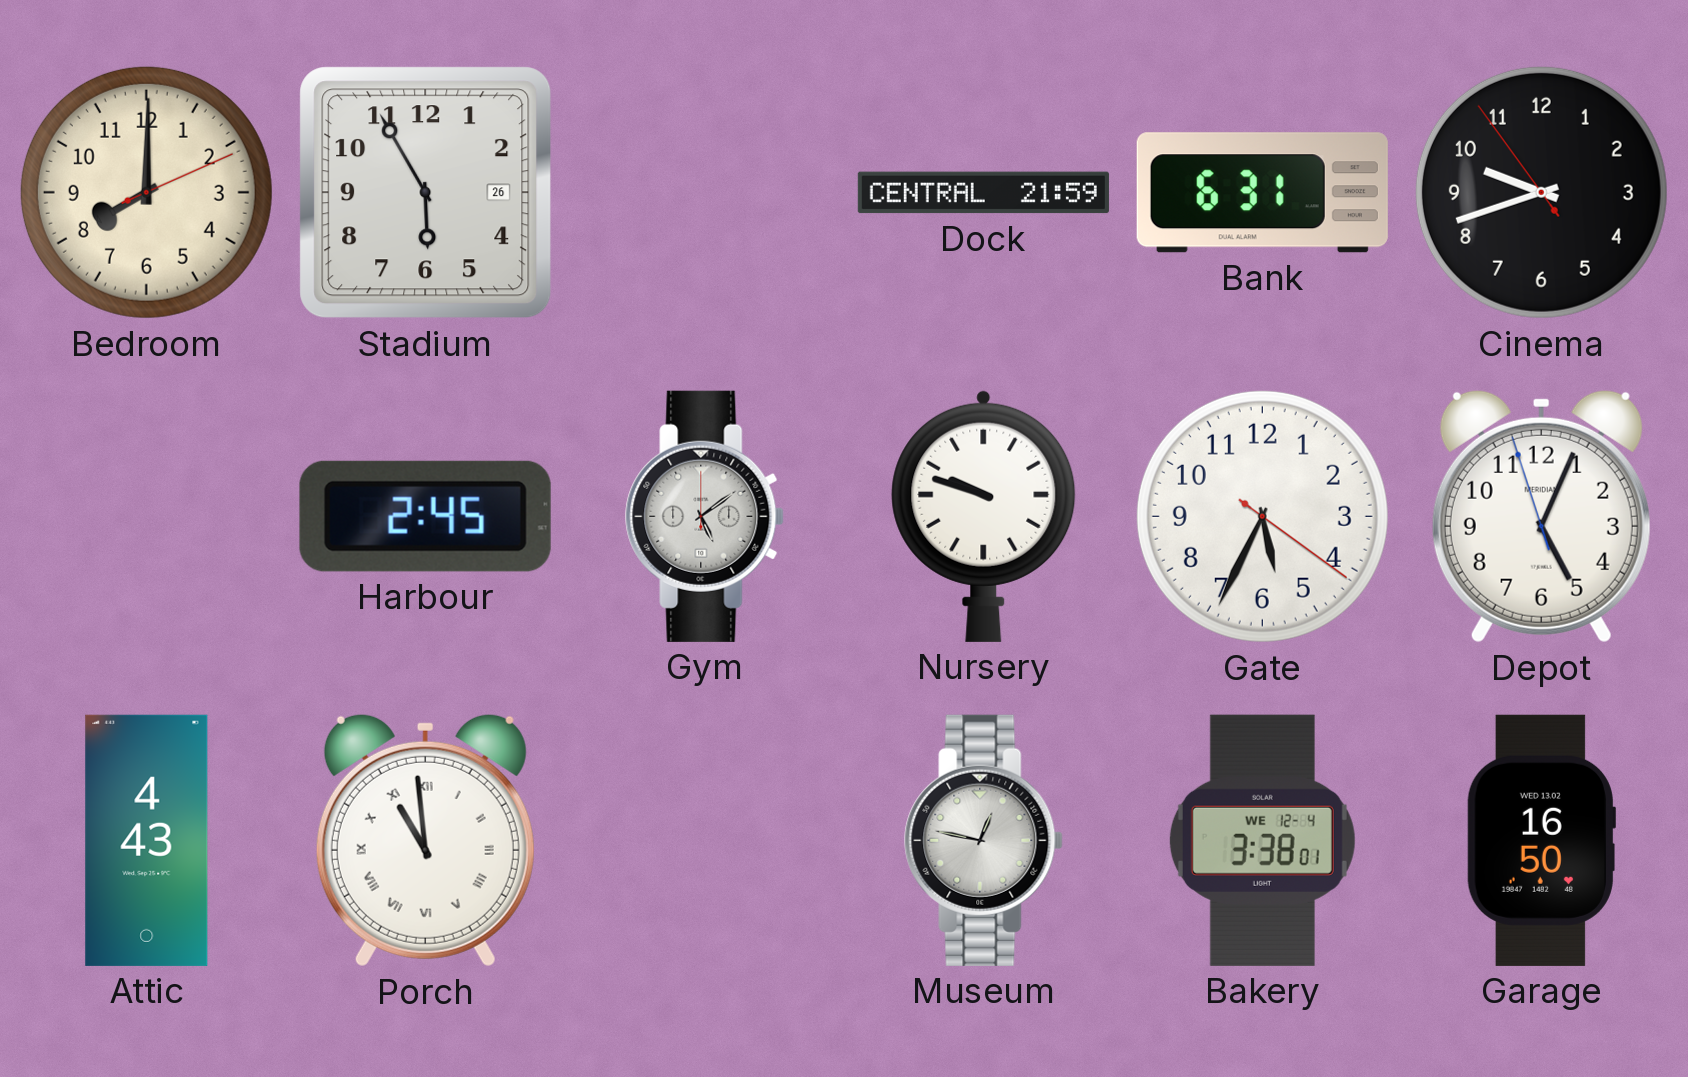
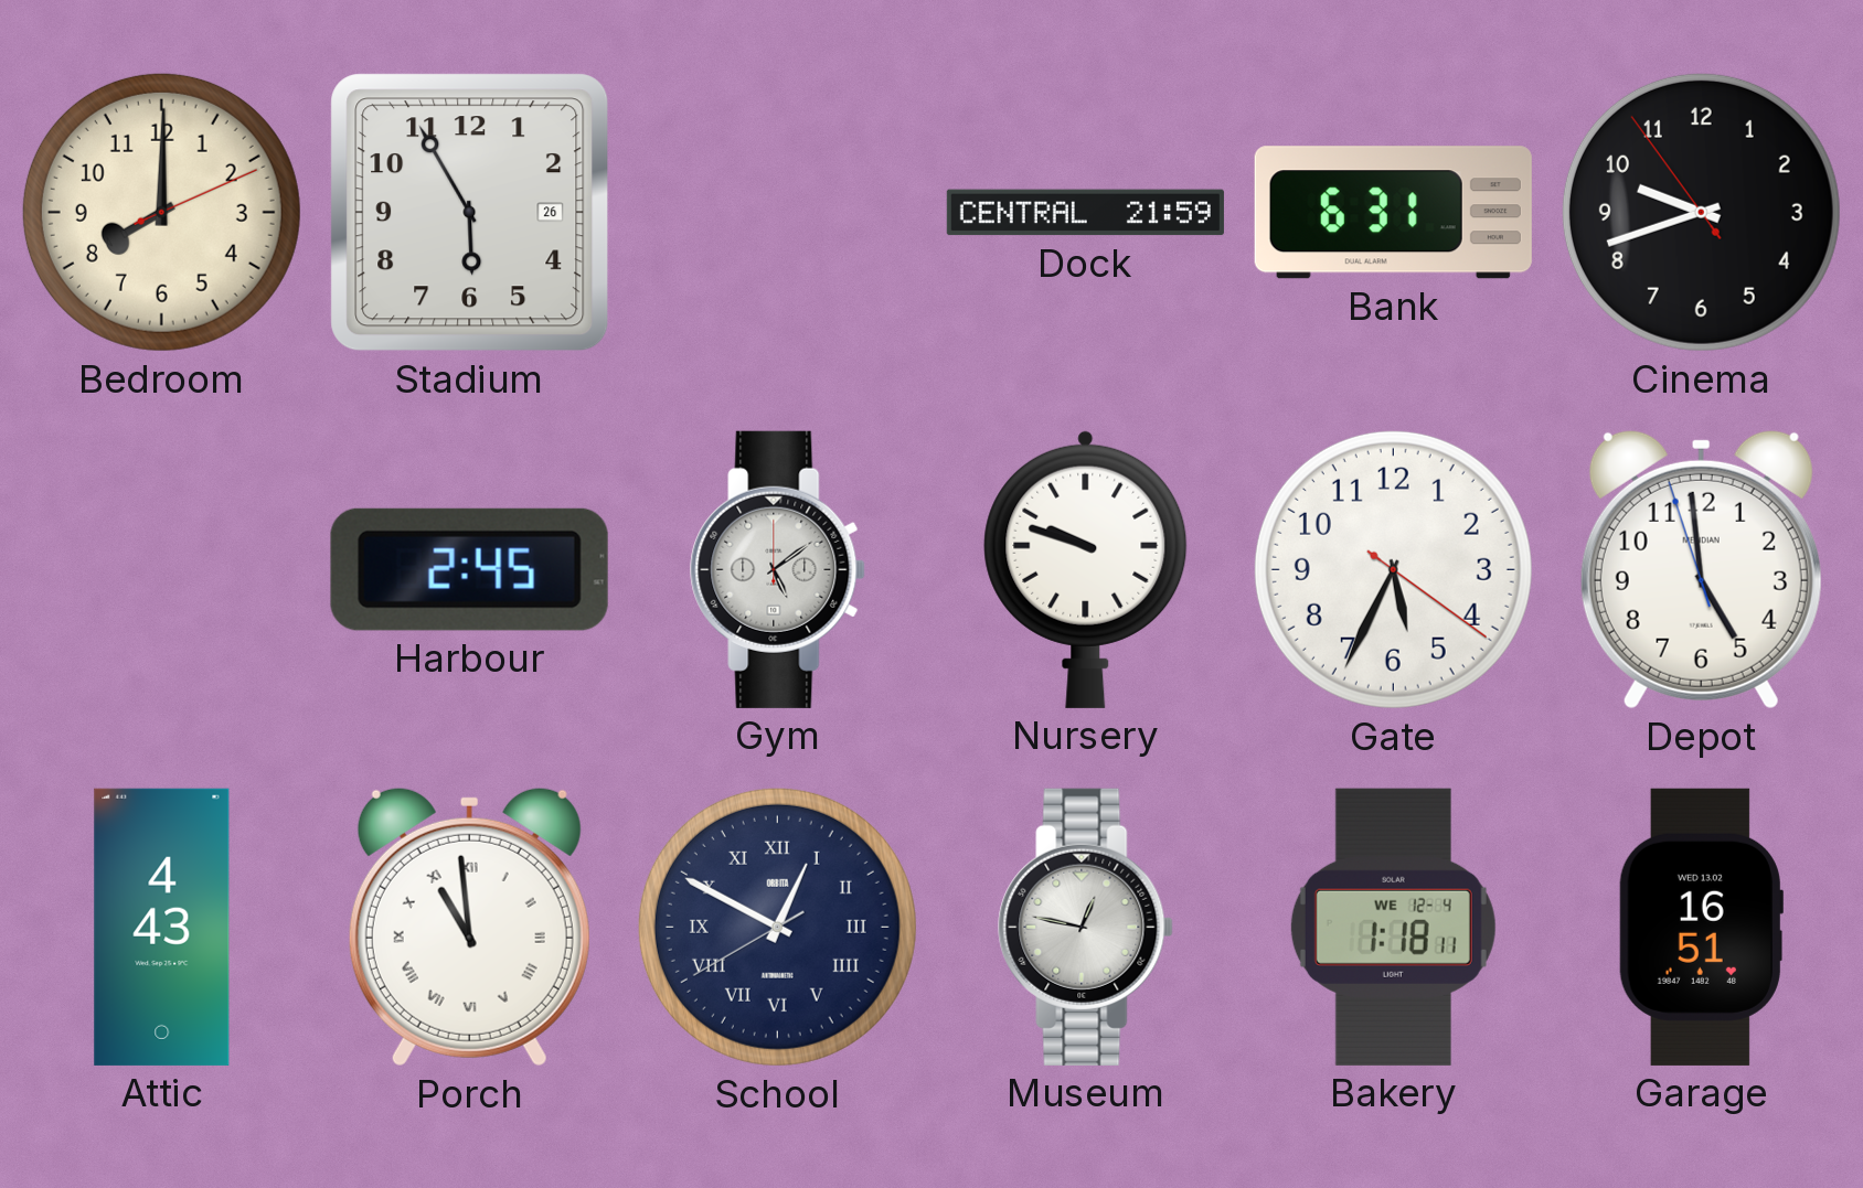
Depot: 5:03 -> 4:58
School: none -> 12:49
Bakery: 3:38 -> 1:18
Garage: 16:50 -> 16:51
